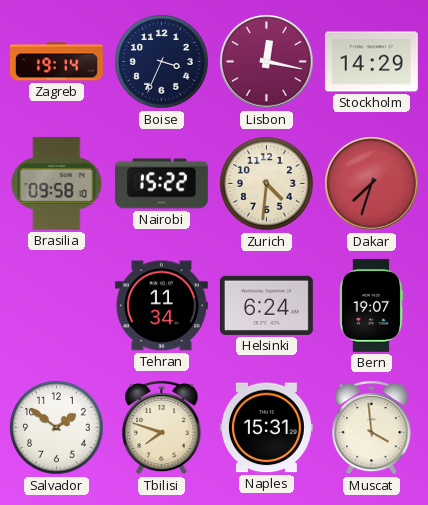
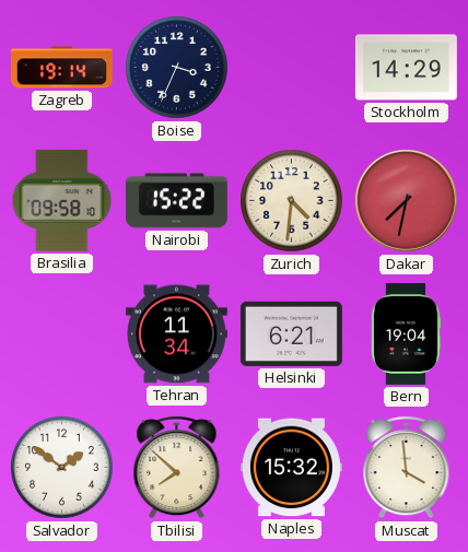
Lisbon: 12:17 -> none
Dakar: 7:33 -> 7:32
Helsinki: 6:24 -> 6:21
Bern: 19:07 -> 19:04
Tbilisi: 7:48 -> 7:52
Naples: 15:31 -> 15:32
